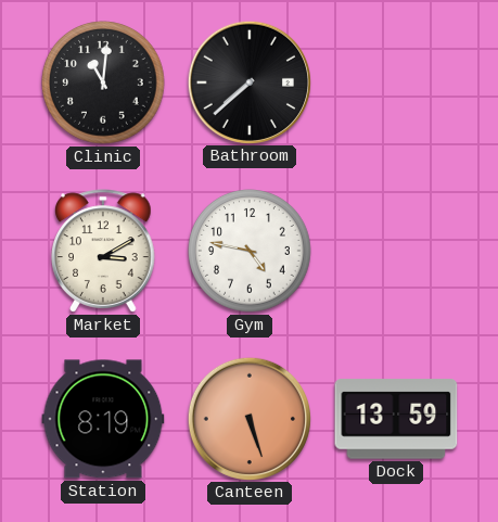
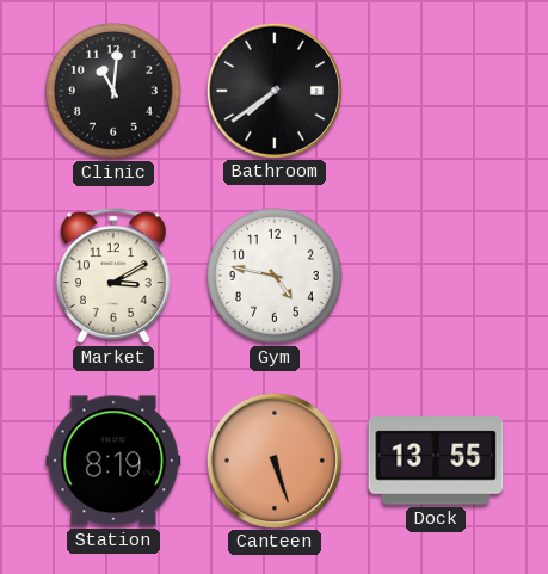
Bathroom: 7:38 -> 7:39
Dock: 13:59 -> 13:55
